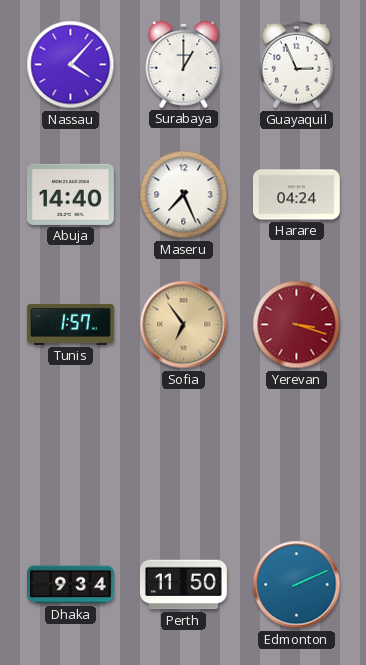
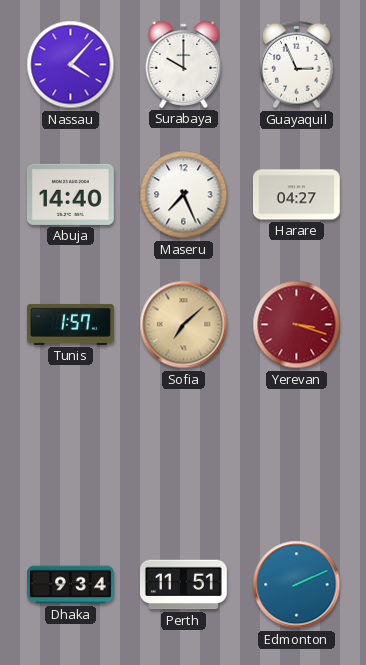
Surabaya: 1:00 -> 10:00
Harare: 04:24 -> 04:27
Sofia: 6:54 -> 7:08
Perth: 11:50 -> 11:51
